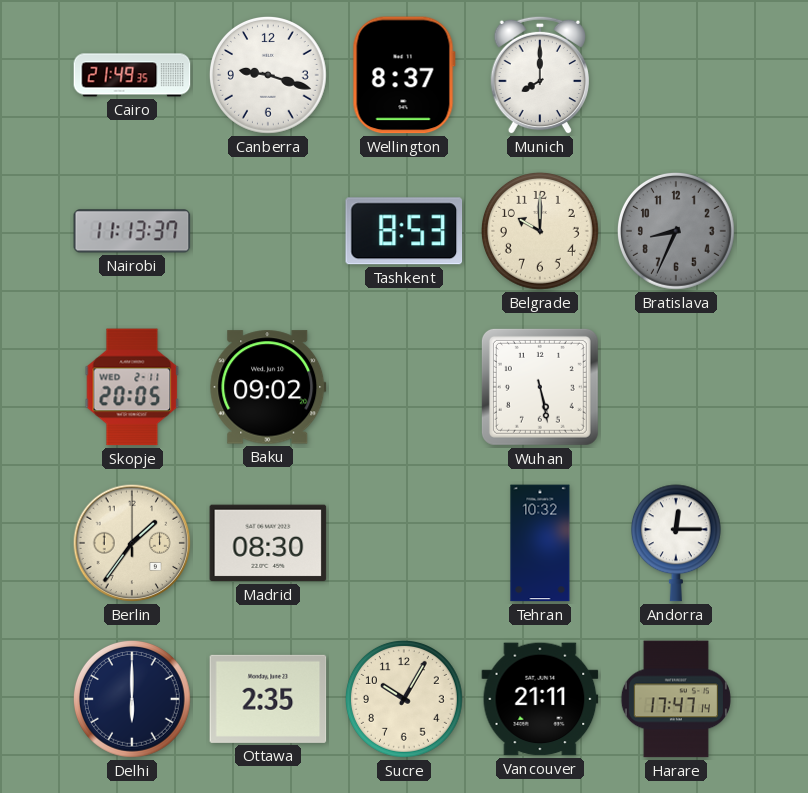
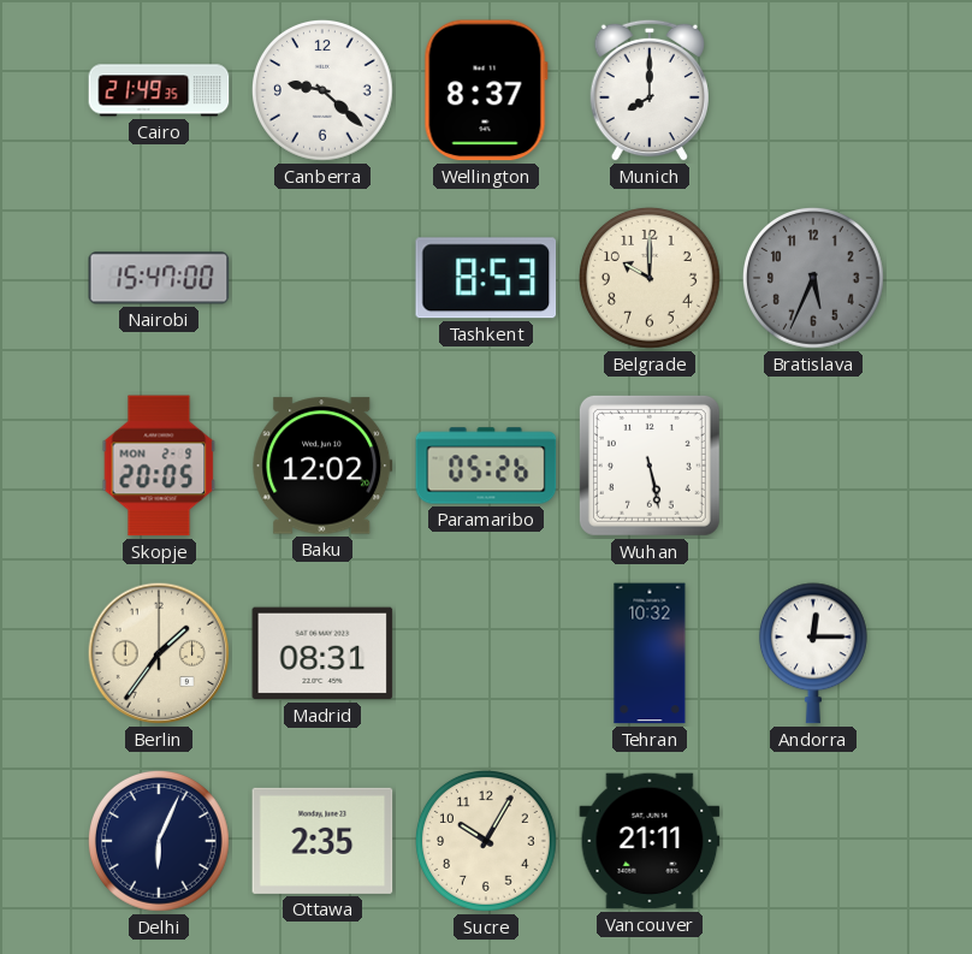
Canberra: 9:18 -> 9:22
Nairobi: 11:13 -> 15:47
Bratislava: 8:34 -> 5:34
Skopje date: WED 2-11 -> MON 2-9
Baku: 09:02 -> 12:02
Paramaribo: none -> 05:26
Madrid: 08:30 -> 08:31
Delhi: 6:00 -> 6:04
Harare: 17:47 -> none
